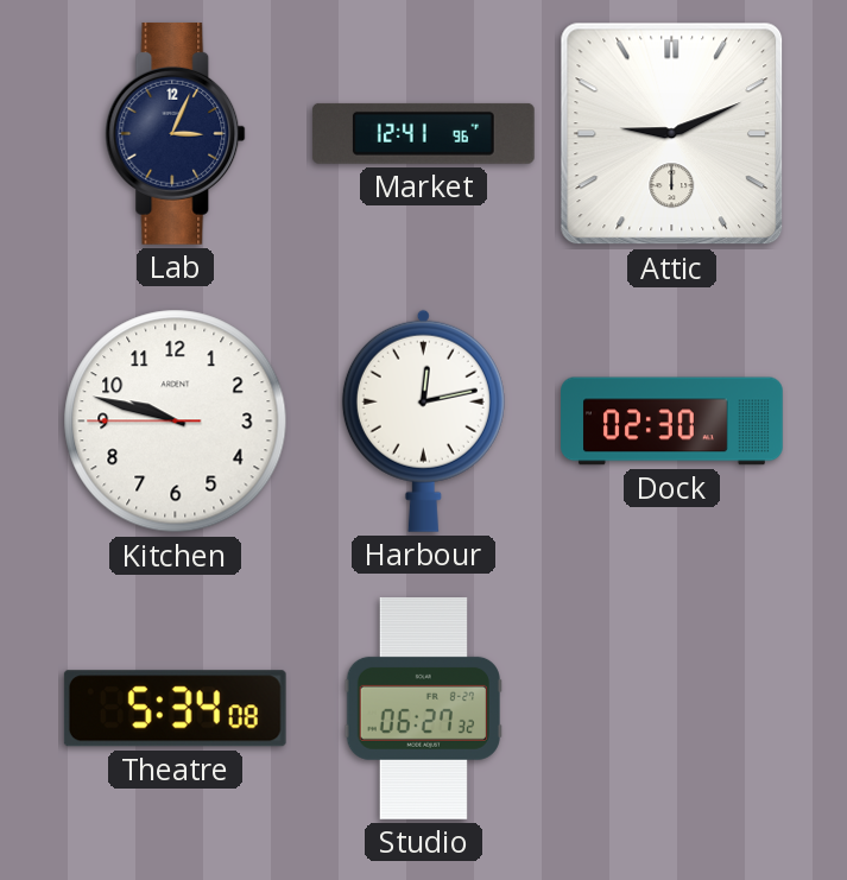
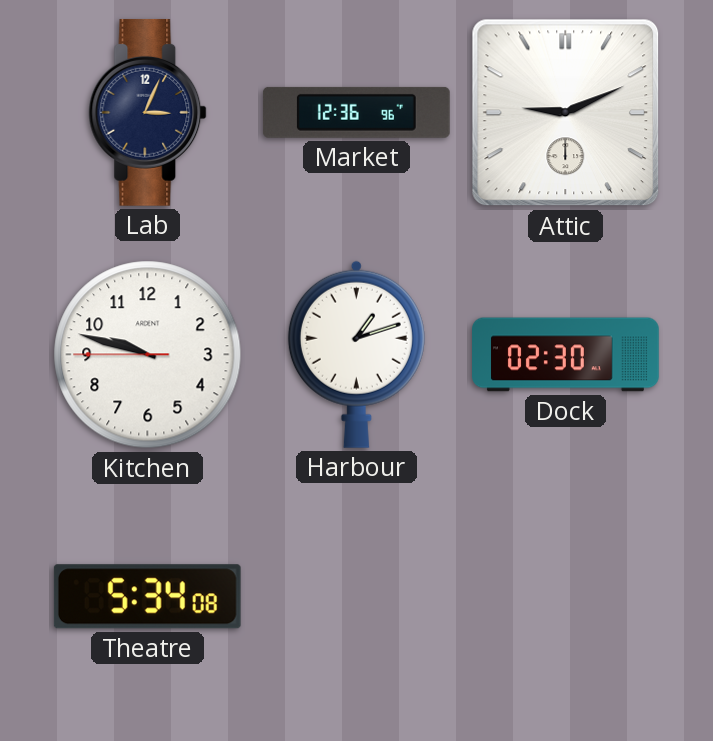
Market: 12:41 -> 12:36
Harbour: 12:13 -> 1:12
Studio: 06:27 -> none
